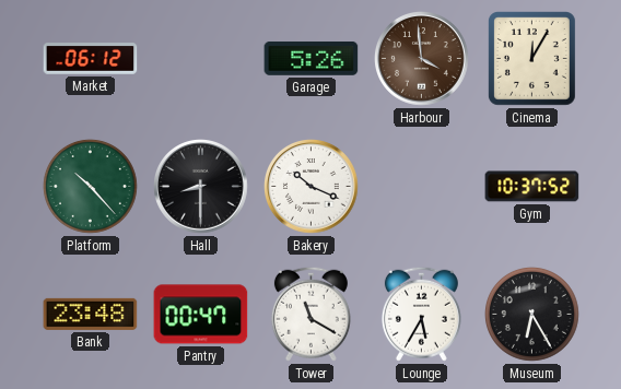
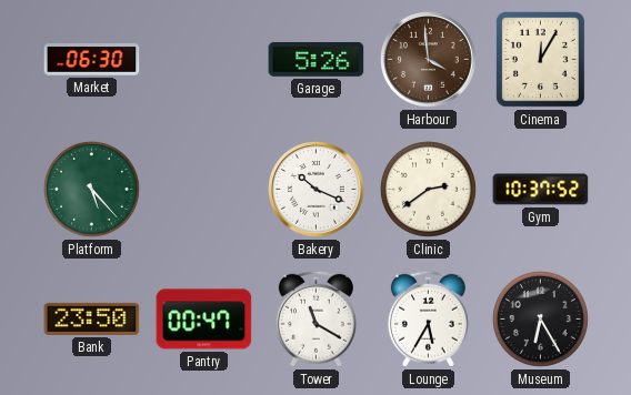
Market: 06:12 -> 06:30
Platform: 10:23 -> 5:23
Hall: 8:30 -> none
Clinic: none -> 2:39
Bank: 23:48 -> 23:50
